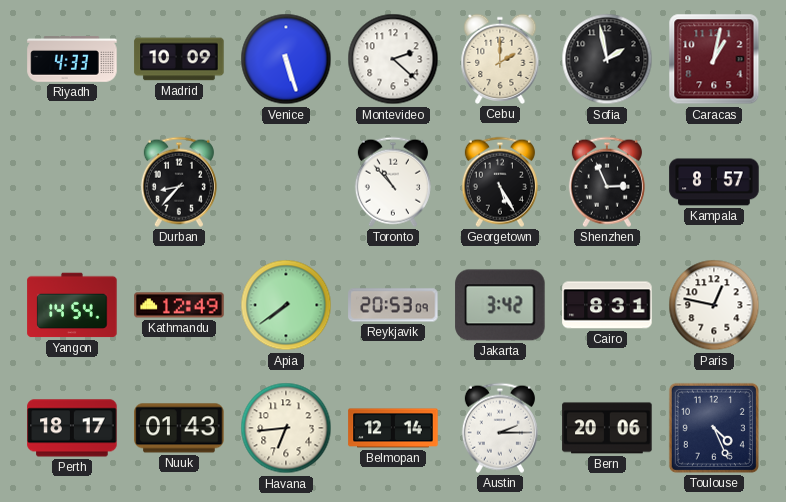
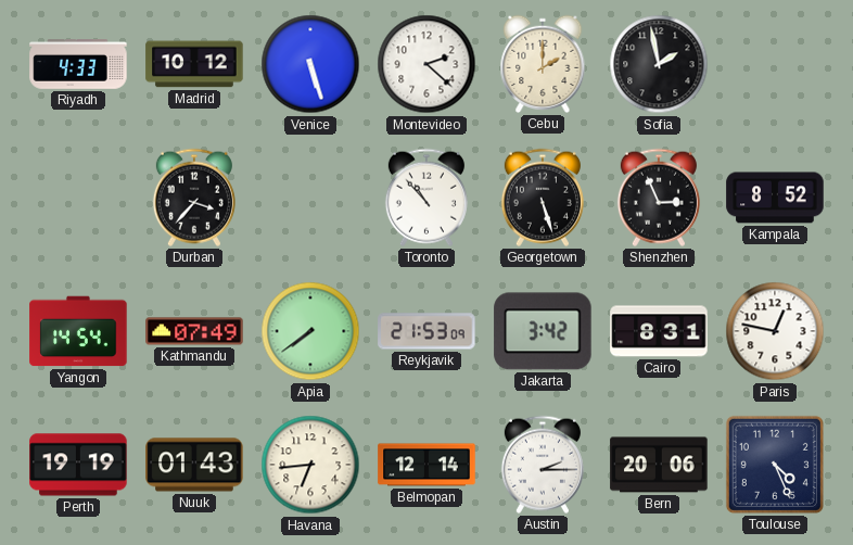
Madrid: 10:09 -> 10:12
Caracas: 1:02 -> none
Durban: 8:37 -> 3:37
Georgetown: 5:25 -> 5:27
Kampala: 8:57 -> 8:52
Kathmandu: 12:49 -> 07:49
Reykjavik: 20:53 -> 21:53
Perth: 18:17 -> 19:19
